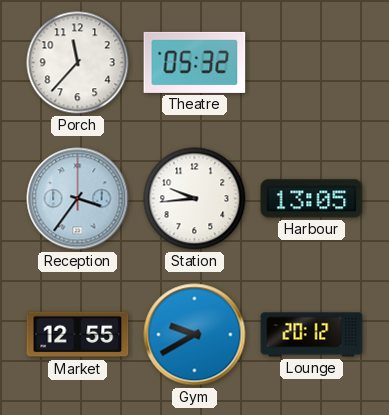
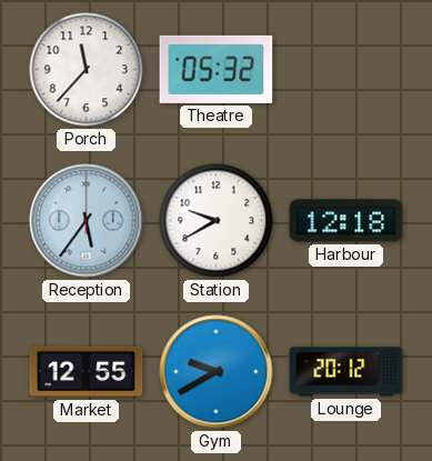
Reception: 3:36 -> 5:36
Station: 9:44 -> 9:40
Harbour: 13:05 -> 12:18
